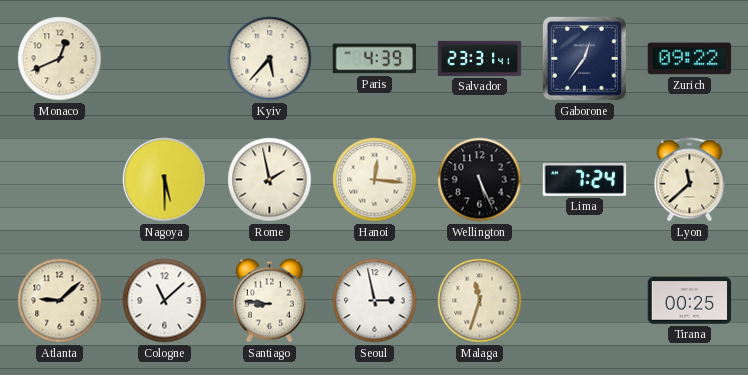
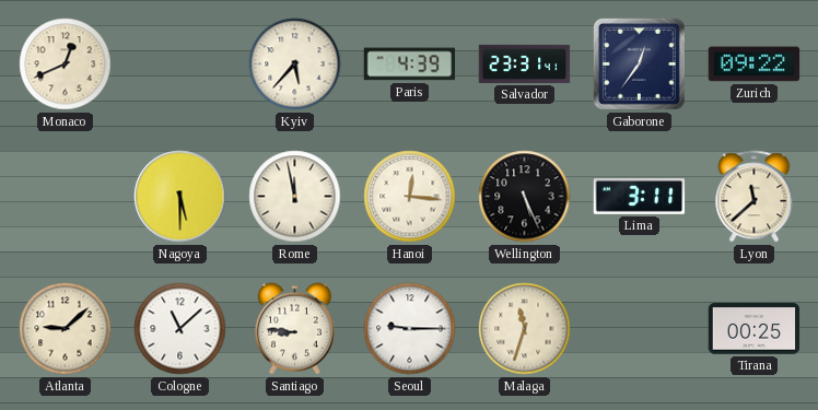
Rome: 1:58 -> 11:58
Lima: 7:24 -> 3:11
Seoul: 2:58 -> 9:15
